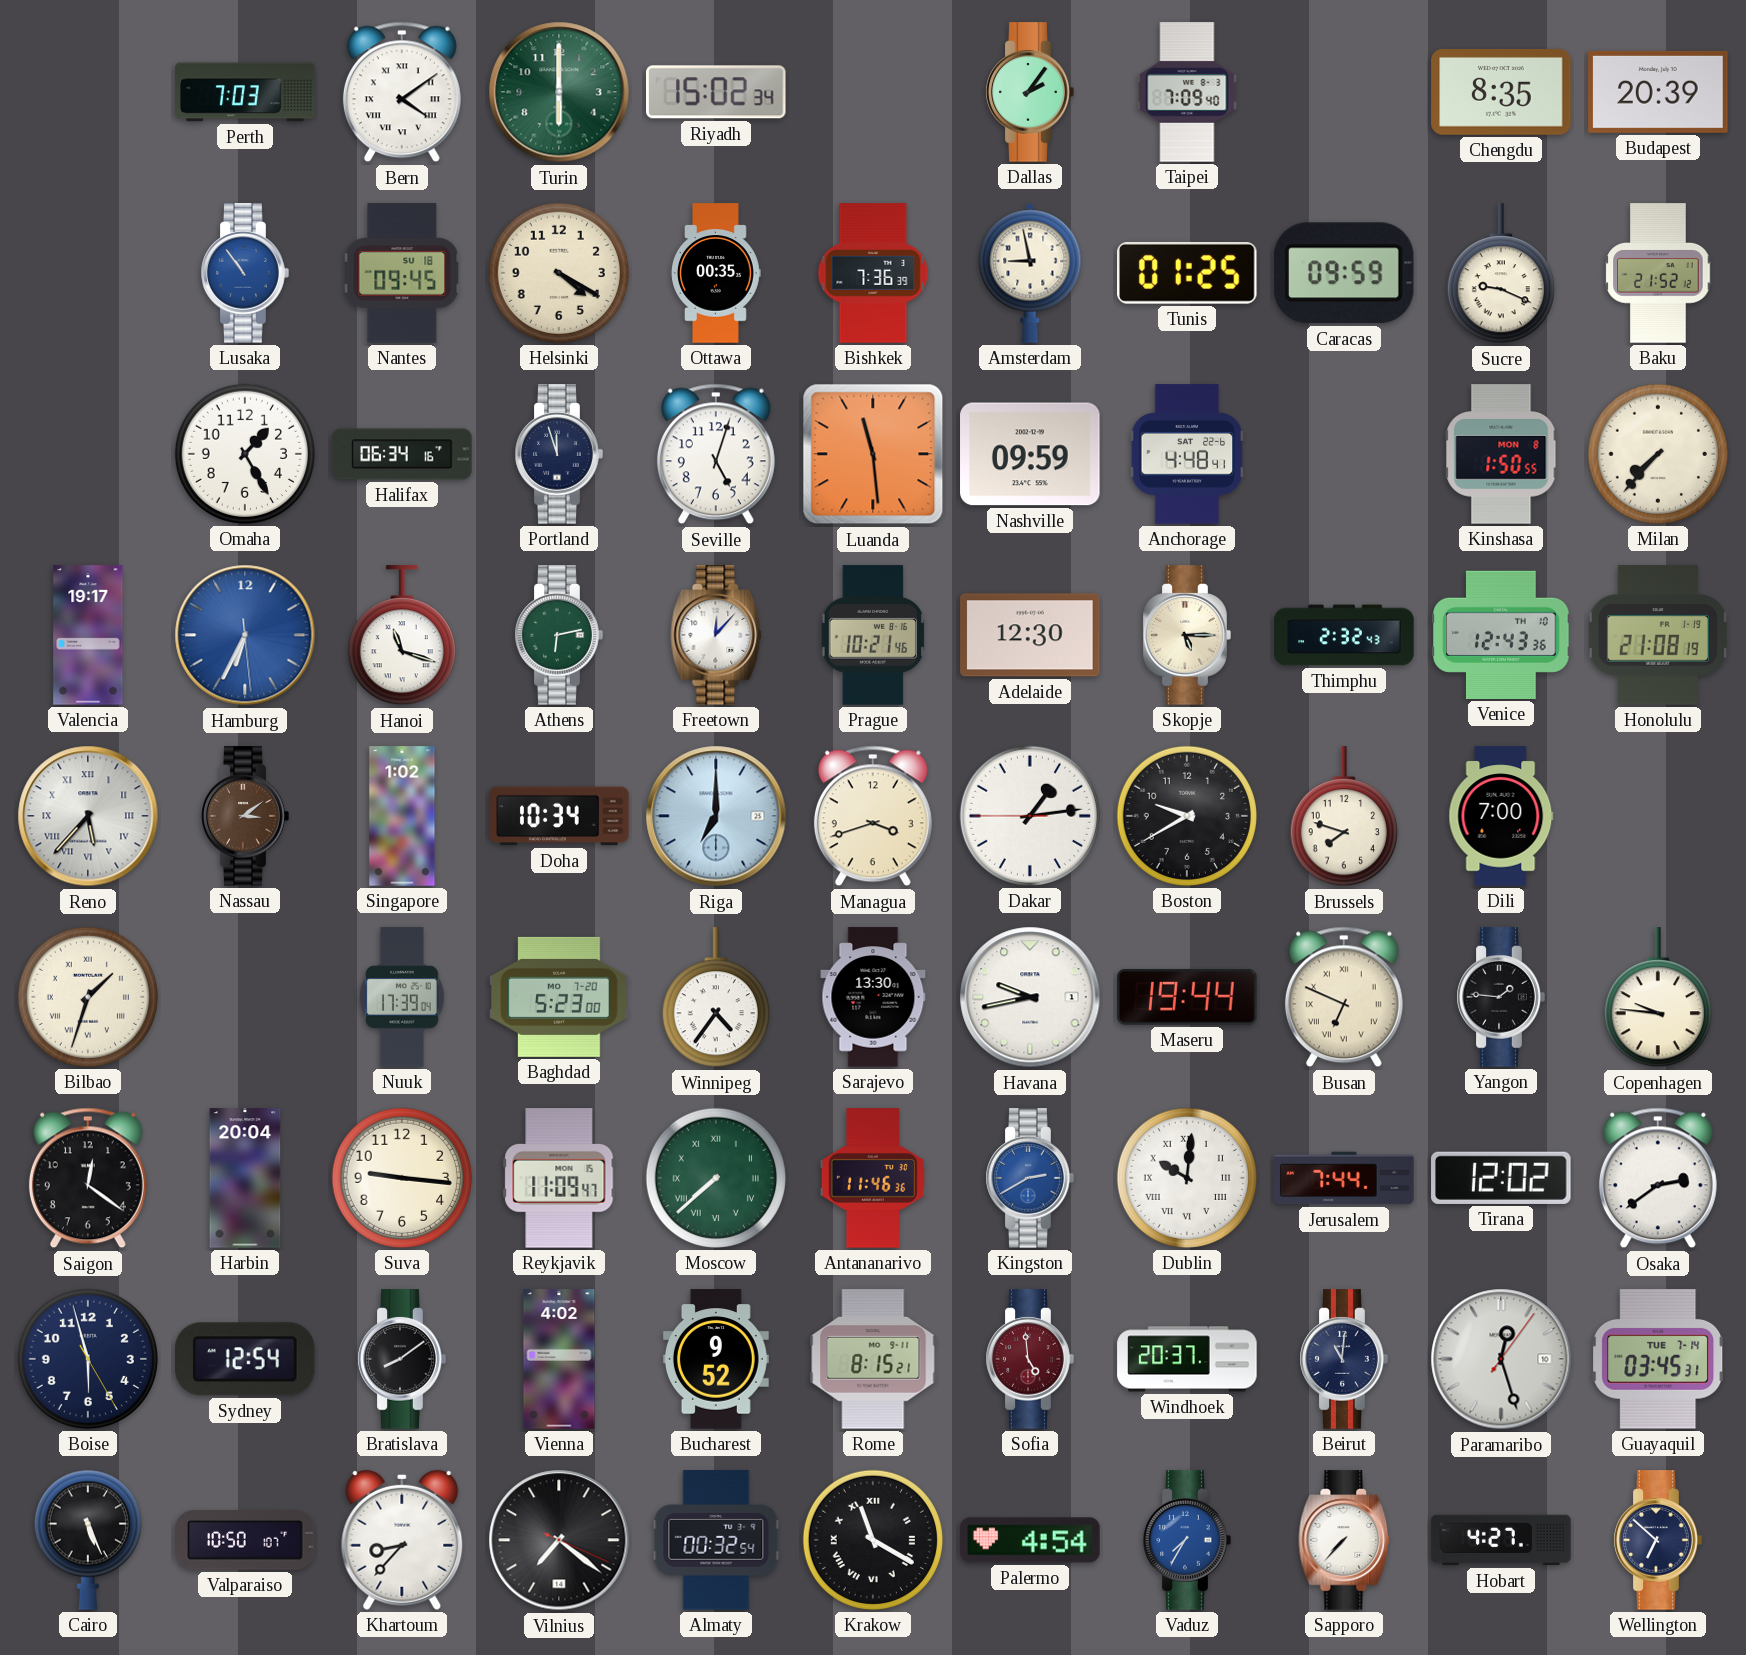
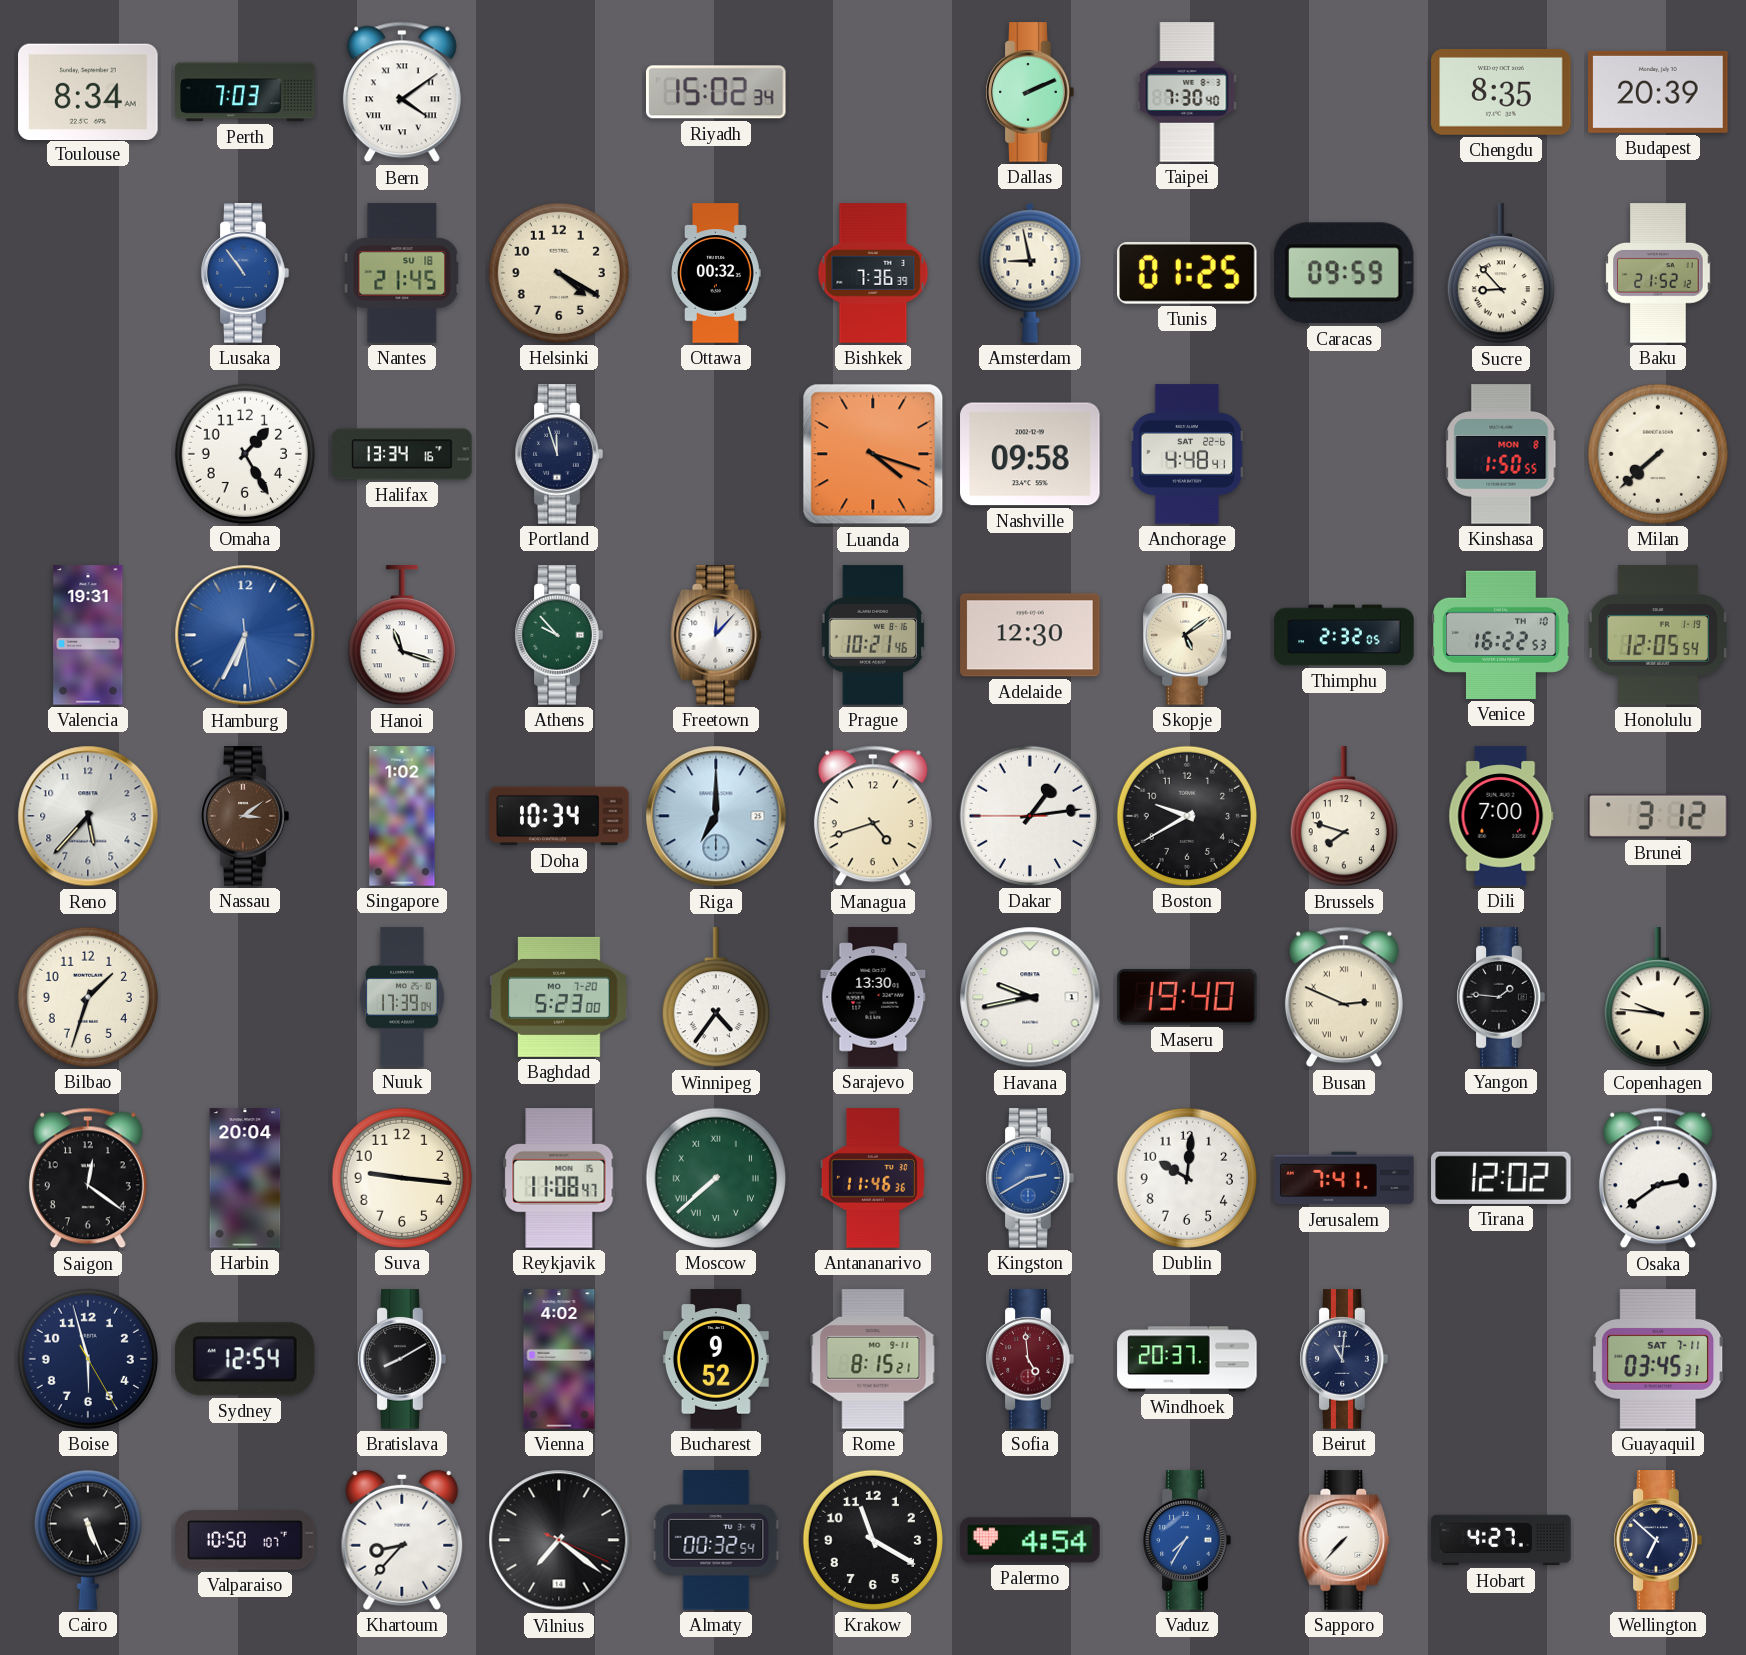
Toulouse: none -> 8:34
Turin: 6:00 -> none
Dallas: 2:06 -> 2:11
Taipei: 7:09 -> 7:30
Nantes: 09:45 -> 21:45
Ottawa: 00:35 -> 00:32
Sucre: 9:19 -> 8:53
Halifax: 06:34 -> 13:34
Seville: 5:03 -> none
Luanda: 11:29 -> 4:18
Nashville: 09:59 -> 09:58
Milan: 7:37 -> 7:38
Valencia: 19:17 -> 19:31
Athens: 6:13 -> 9:53
Skopje: 5:15 -> 5:09
Thimphu: 2:32:43 -> 2:32:05
Venice: 12:43 -> 16:22
Honolulu: 21:08 -> 12:05
Reno numerals: Roman -> Arabic
Managua: 3:42 -> 4:42
Brunei: none -> 3:12
Bilbao numerals: Roman -> Arabic
Maseru: 19:44 -> 19:40
Busan: 6:49 -> 2:49
Reykjavik: 11:09 -> 11:08
Dublin numerals: Roman -> Arabic
Jerusalem: 7:44 -> 7:41
Bratislava: 8:09 -> 8:10
Paramaribo: 12:27 -> none
Guayaquil date: TUE 7-14 -> SAT 7-11
Krakow numerals: Roman -> Arabic
